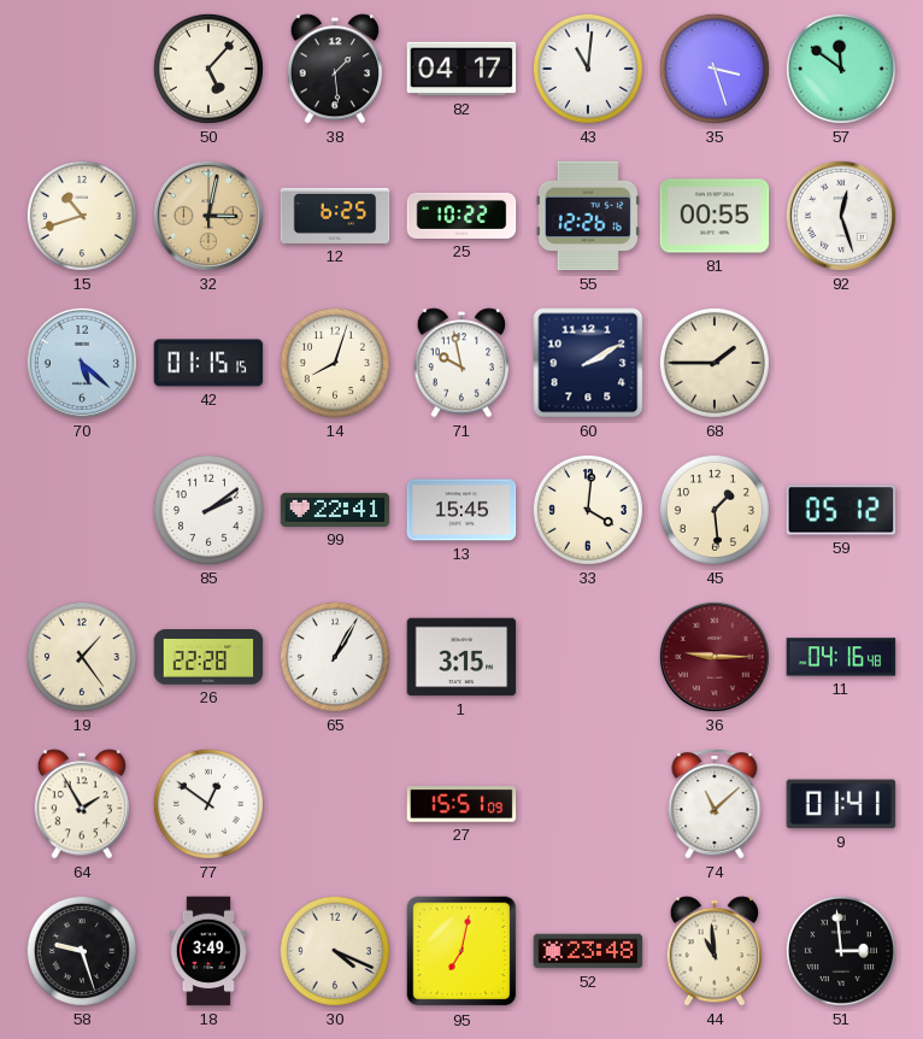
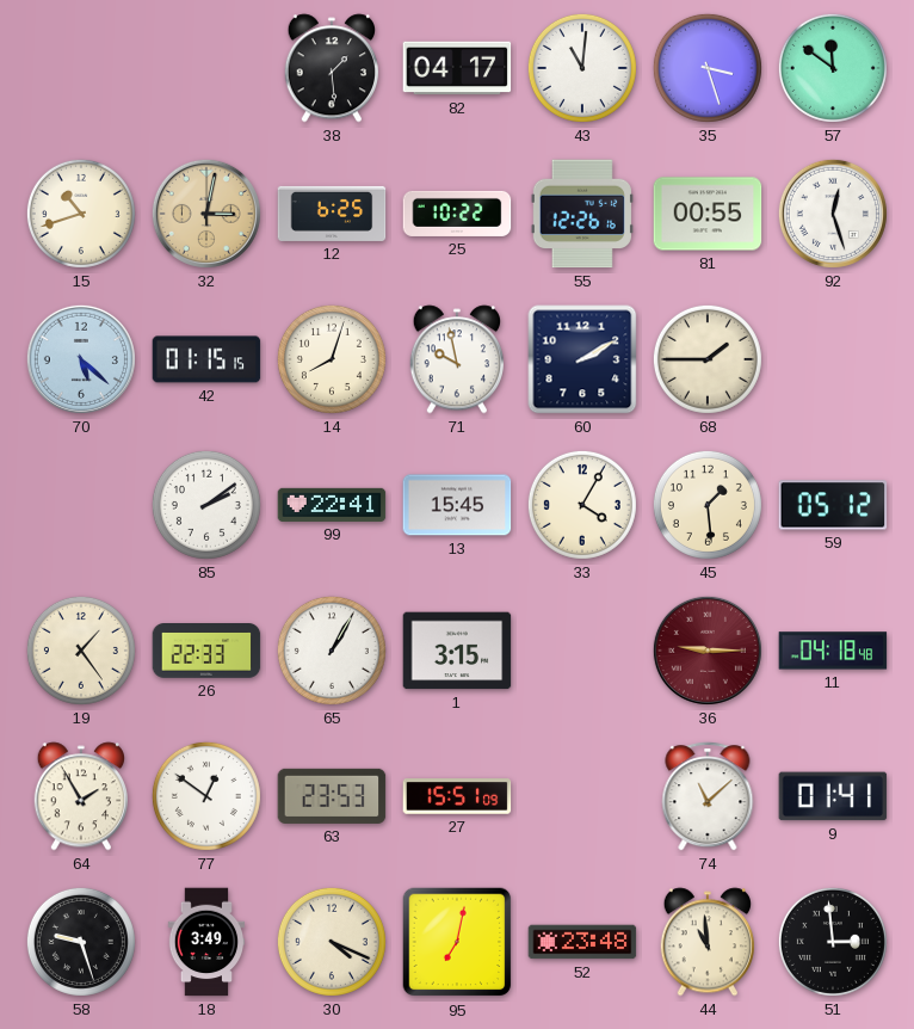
50: 5:07 -> none
33: 4:01 -> 4:05
26: 22:28 -> 22:33
11: 04:16 -> 04:18
63: none -> 23:53
